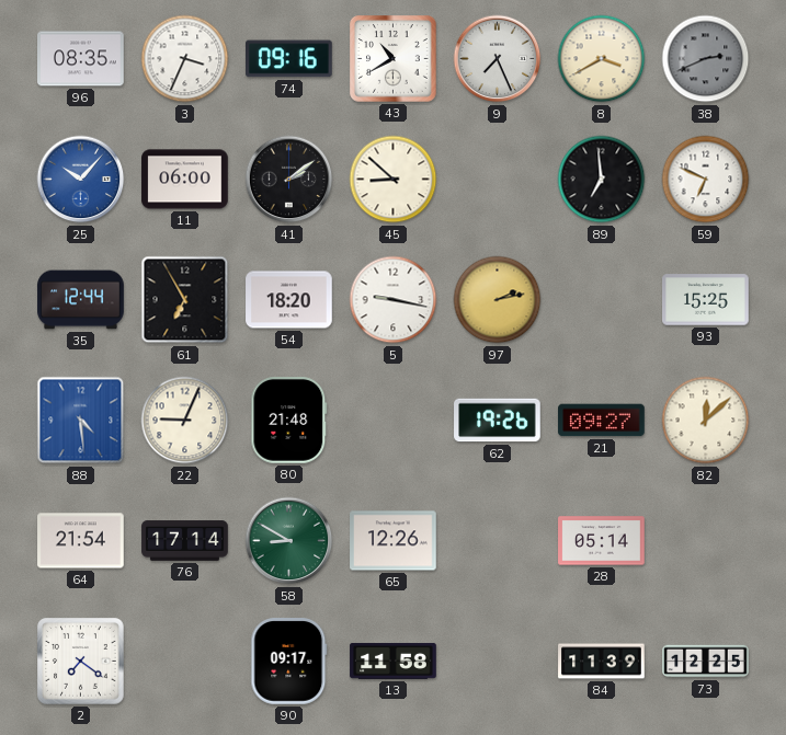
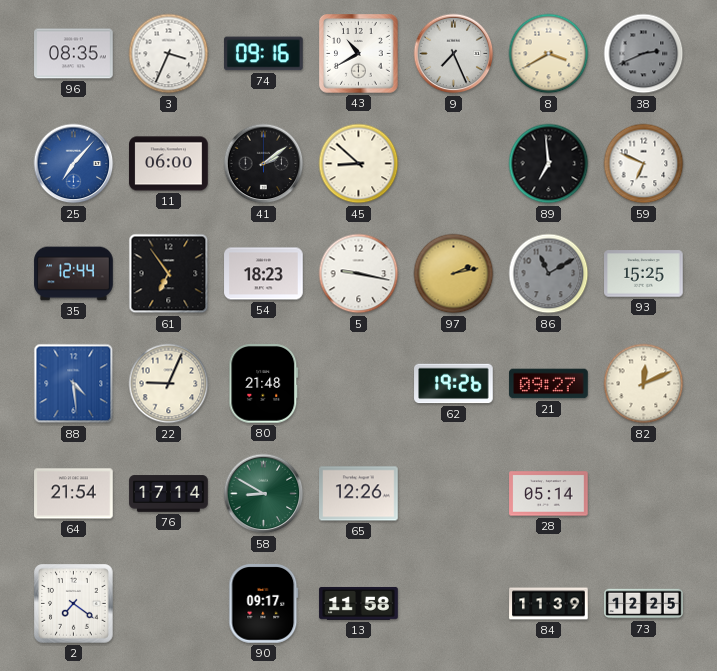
25: 10:07 -> 7:07
61: 6:55 -> 6:54
54: 18:20 -> 18:23
86: none -> 11:10
82: 12:08 -> 12:11
